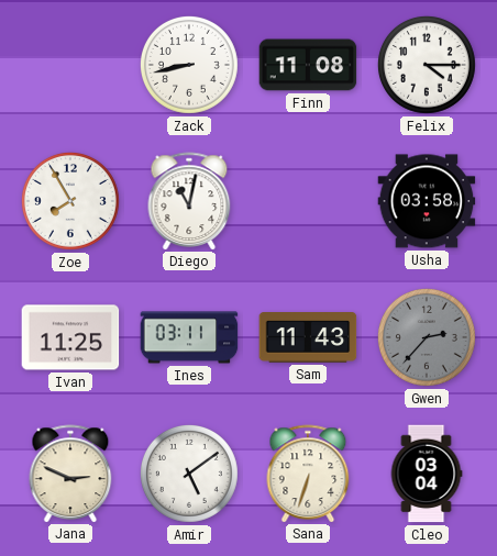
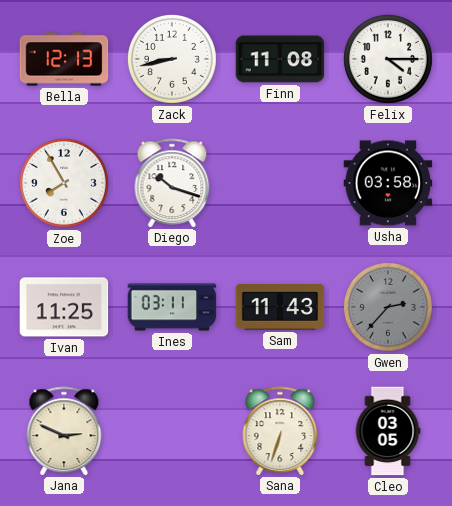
Bella: none -> 12:13
Diego: 11:02 -> 10:18
Amir: 5:09 -> none
Cleo: 03:04 -> 03:05
